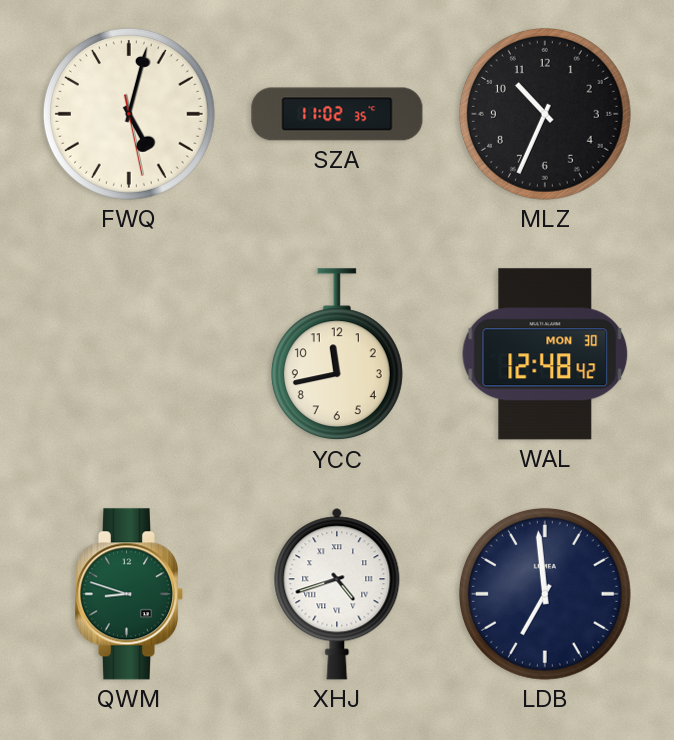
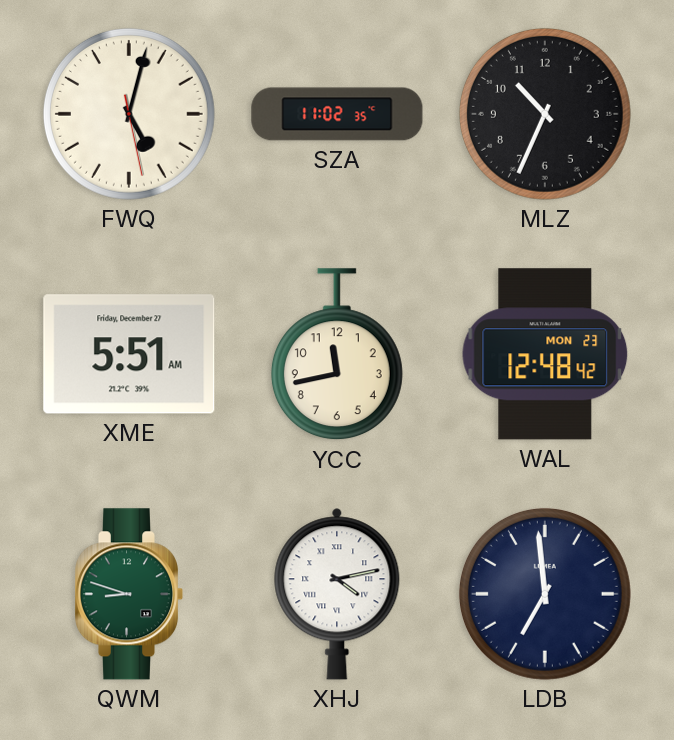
XME: none -> 5:51
WAL date: MON 30 -> MON 23
XHJ: 4:42 -> 4:13
